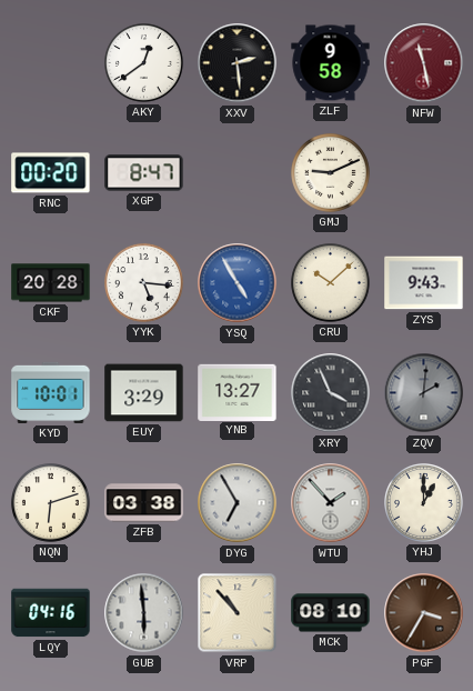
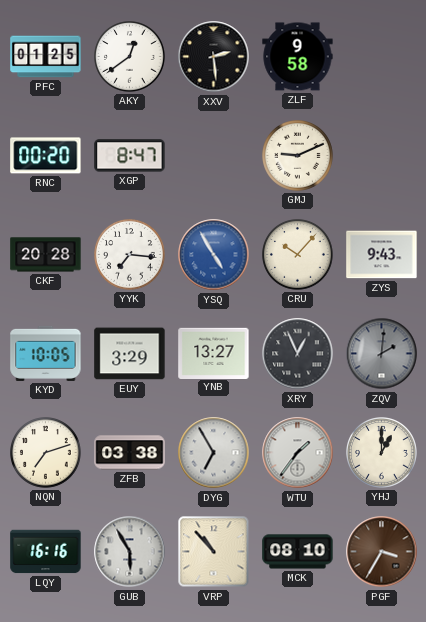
PFC: none -> 01:25
NFW: 11:28 -> none
YYK: 5:16 -> 7:16
CRU: 10:08 -> 10:07
KYD: 10:01 -> 10:05
XRY: 3:56 -> 12:56
NQN: 6:12 -> 7:12
WTU: 1:53 -> 1:36
LQY: 04:16 -> 16:16
GUB: 5:59 -> 5:55
